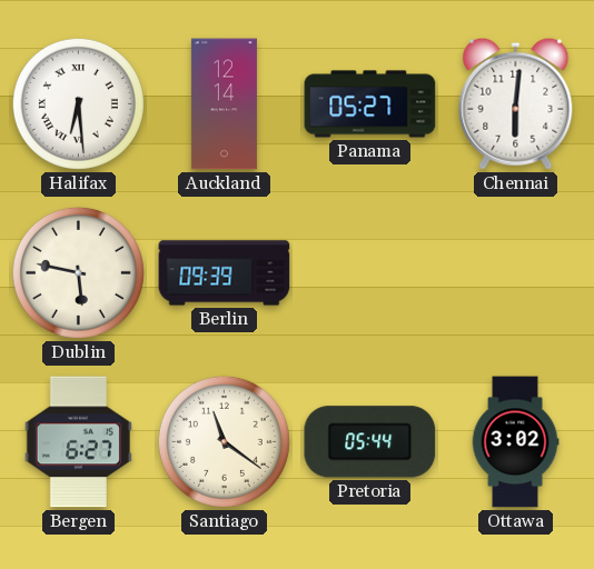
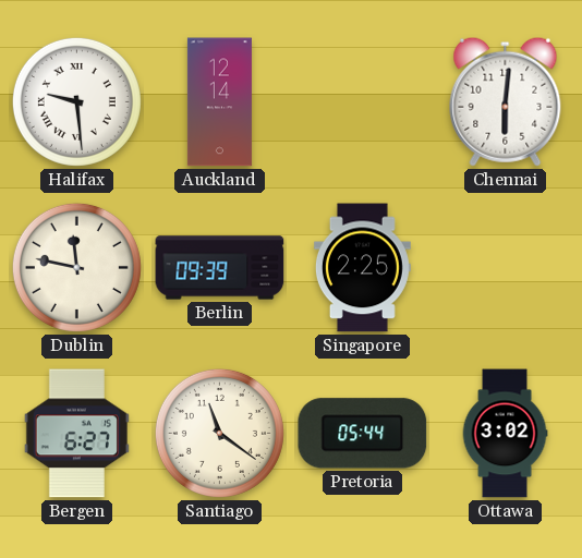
Halifax: 6:29 -> 9:29
Panama: 05:27 -> none
Dublin: 5:47 -> 11:47
Singapore: none -> 2:25
